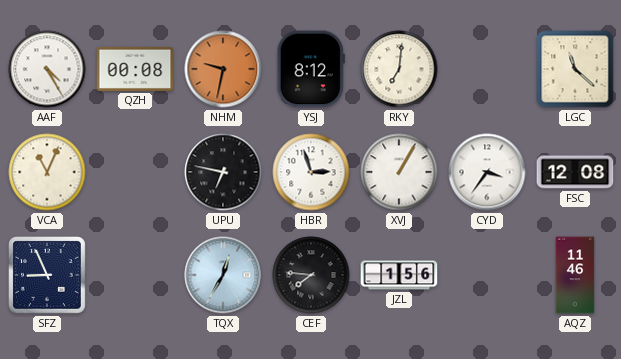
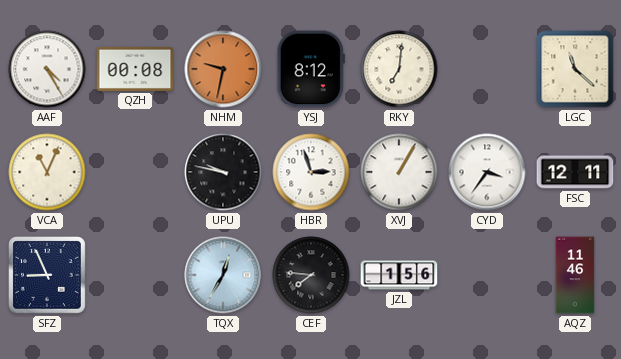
UPU: 6:47 -> 9:47
FSC: 12:08 -> 12:11
